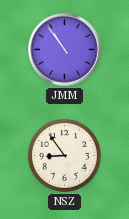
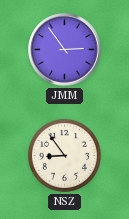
JMM: 10:54 -> 2:54
